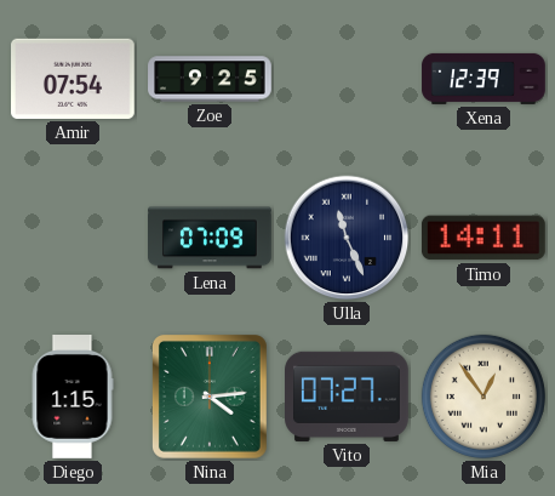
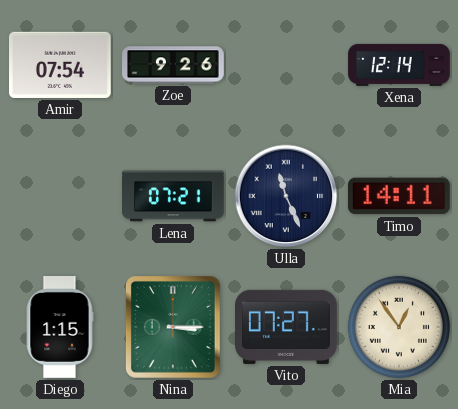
Zoe: 9:25 -> 9:26
Xena: 12:39 -> 12:14
Lena: 07:09 -> 07:21
Nina: 4:14 -> 3:15
